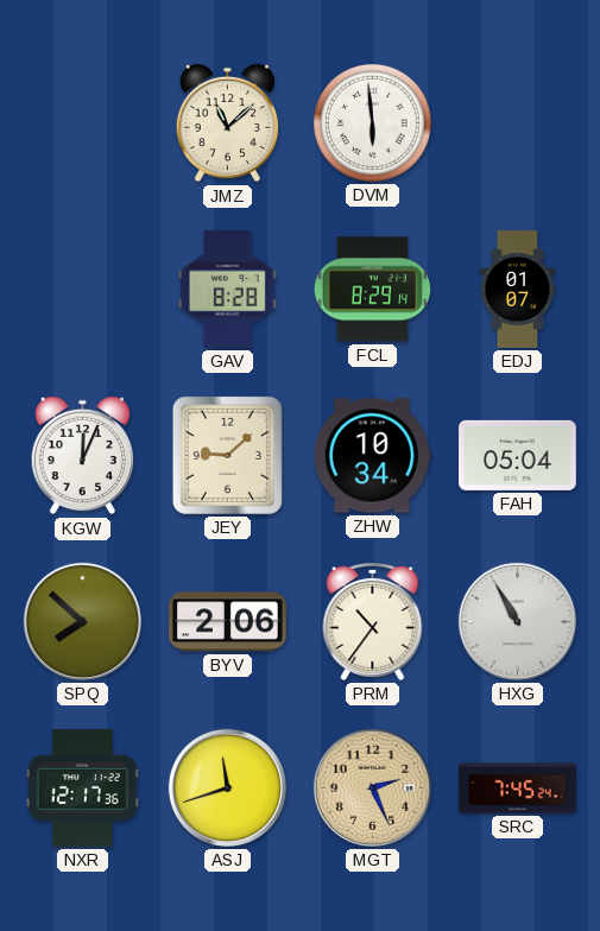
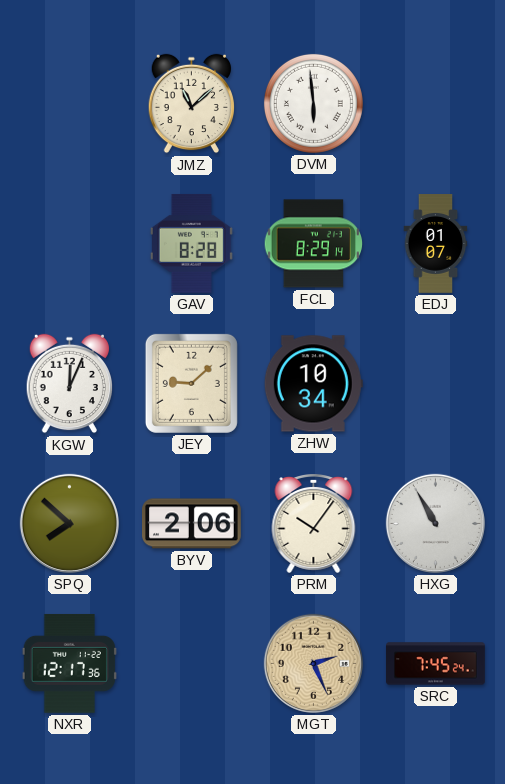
FAH: 05:04 -> none
PRM: 10:36 -> 10:06
ASJ: 11:42 -> none
